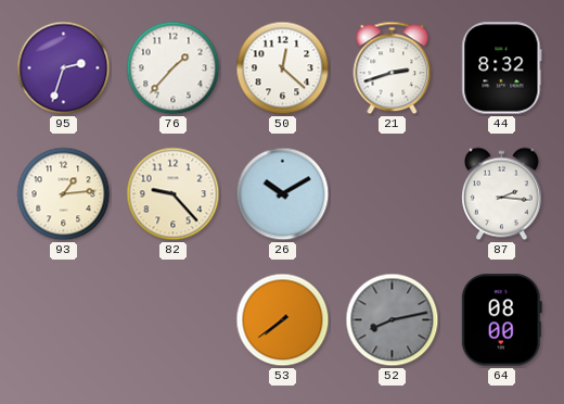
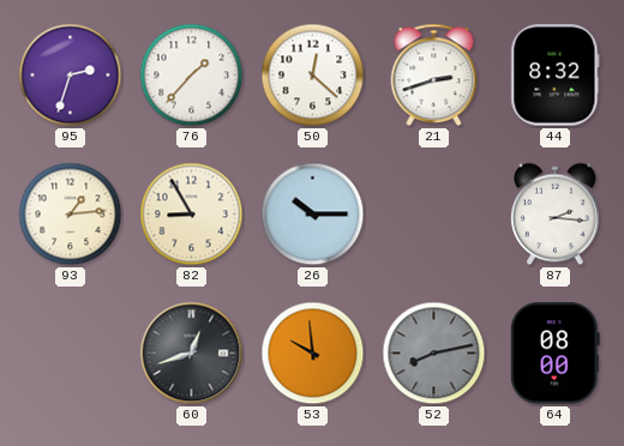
82: 9:23 -> 8:55
26: 10:10 -> 10:15
60: none -> 12:42
53: 7:39 -> 9:59
